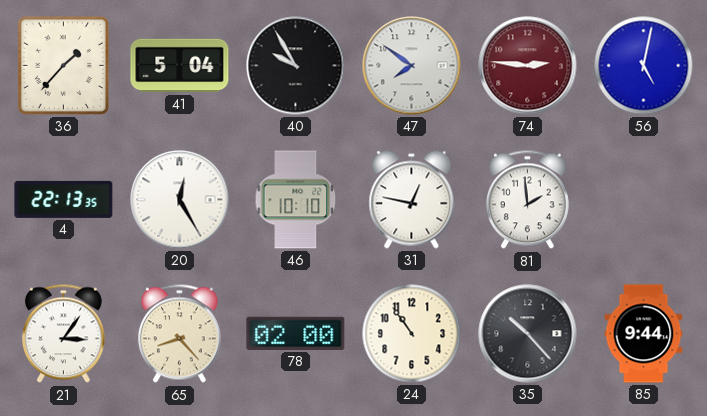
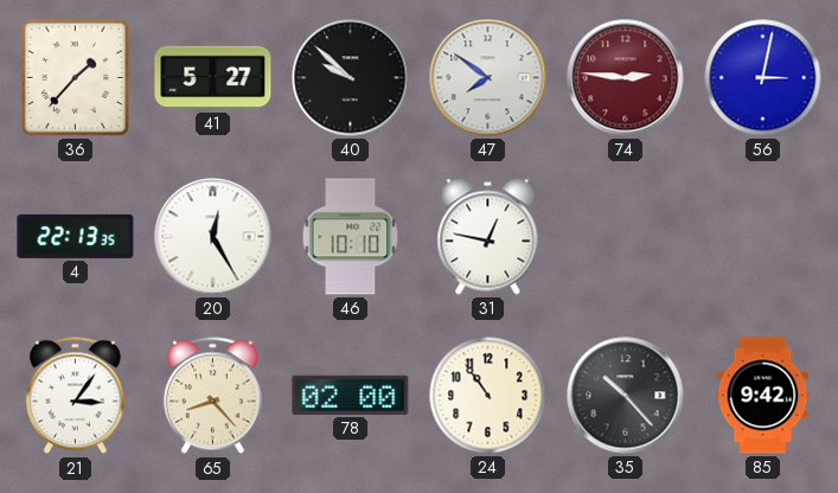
41: 5:04 -> 5:27
40: 9:55 -> 9:52
56: 5:02 -> 3:02
81: 1:59 -> none
85: 9:44 -> 9:42
